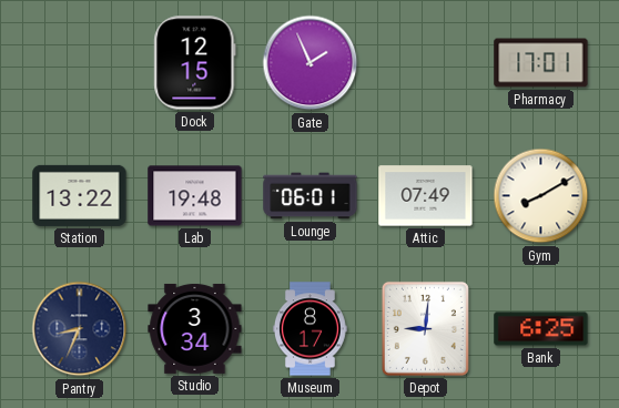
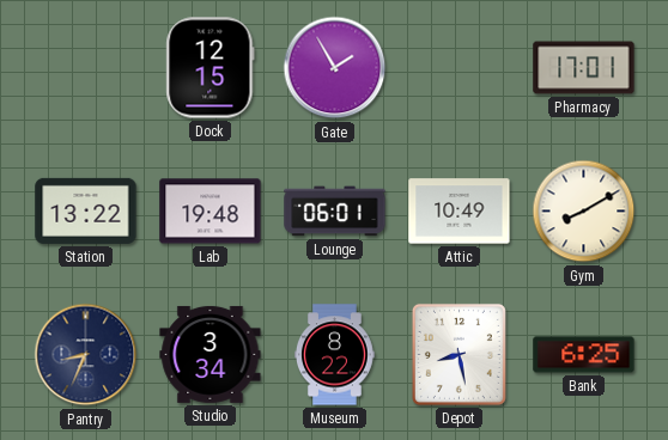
Gate: 1:56 -> 1:55
Attic: 07:49 -> 10:49
Museum: 8:17 -> 8:22
Depot: 9:01 -> 8:28
